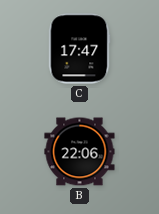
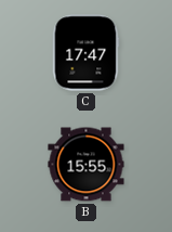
B: 22:06 -> 15:55
